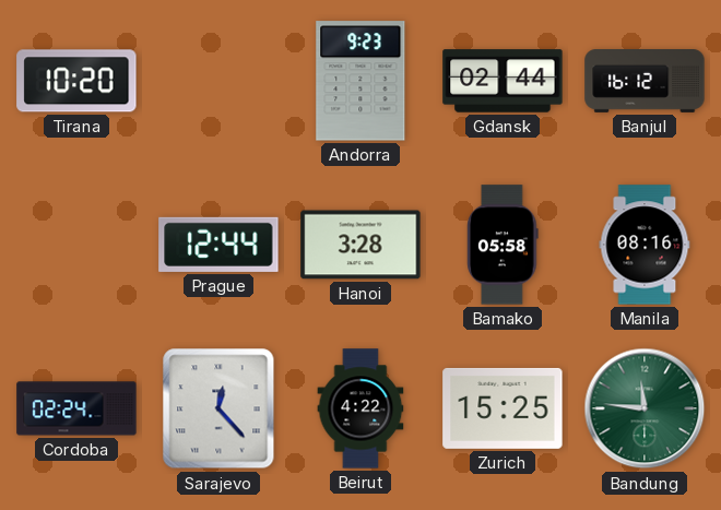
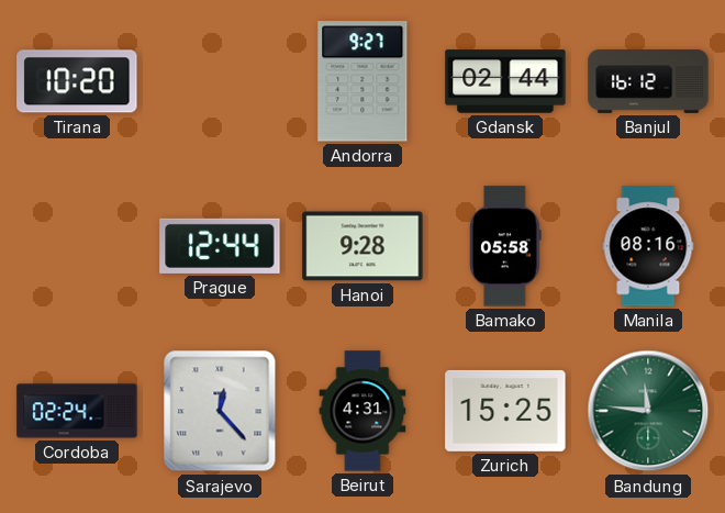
Andorra: 9:23 -> 9:27
Hanoi: 3:28 -> 9:28
Beirut: 4:22 -> 4:31
